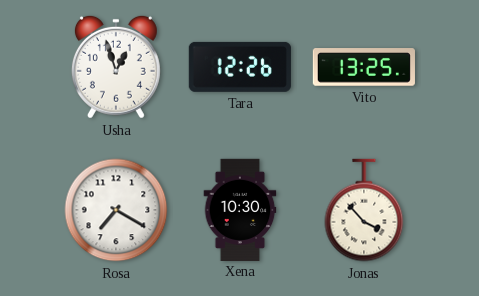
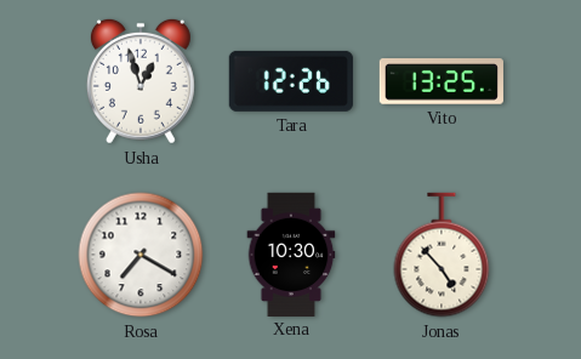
Jonas: 3:53 -> 4:53
